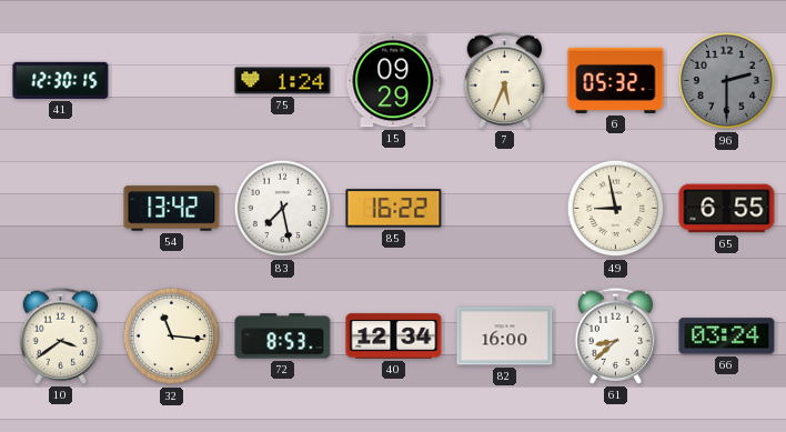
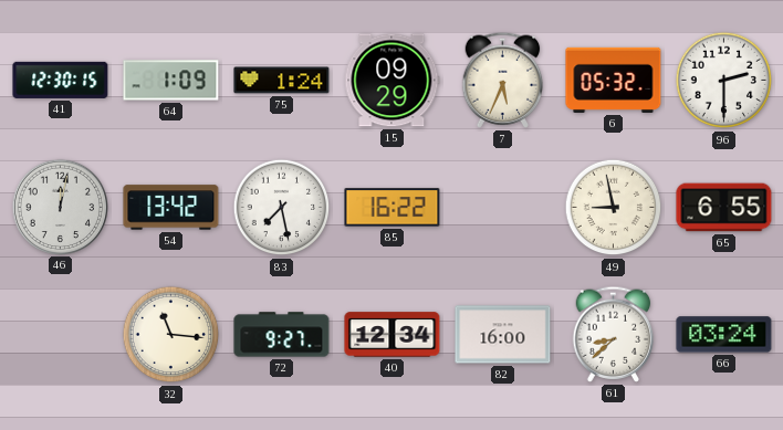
64: none -> 1:09
96 dial: grey -> white
46: none -> 12:02
10: 3:39 -> none
72: 8:53 -> 9:27
